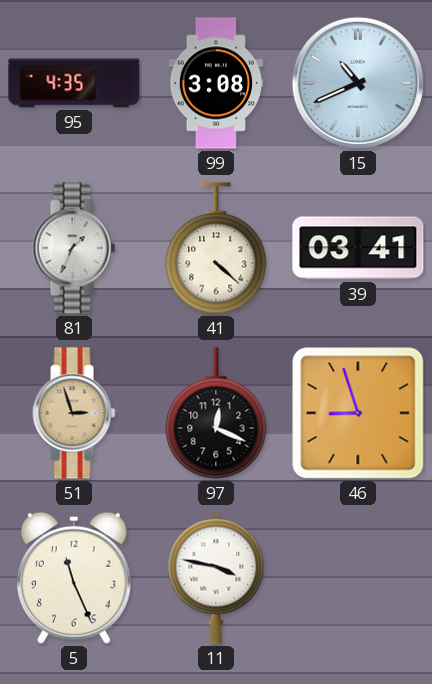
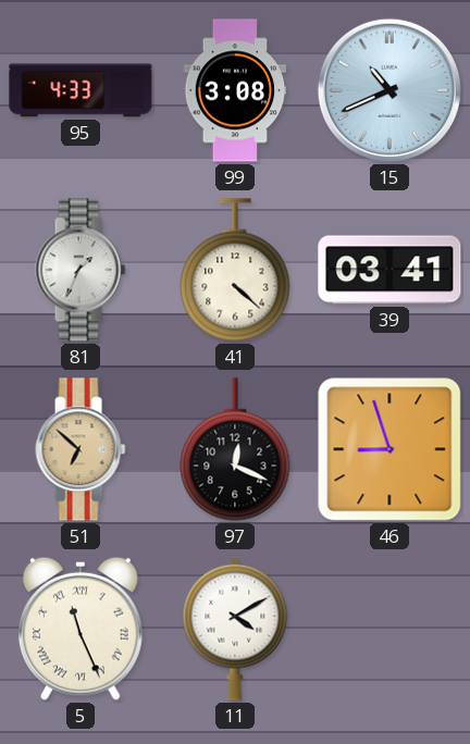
95: 4:35 -> 4:33
51: 2:57 -> 6:52
5 numerals: Arabic -> Roman
11: 3:47 -> 4:10
